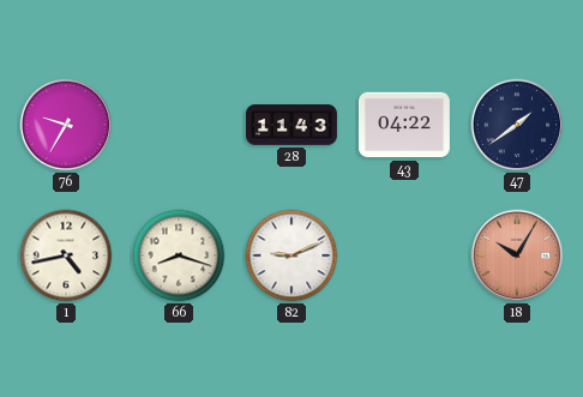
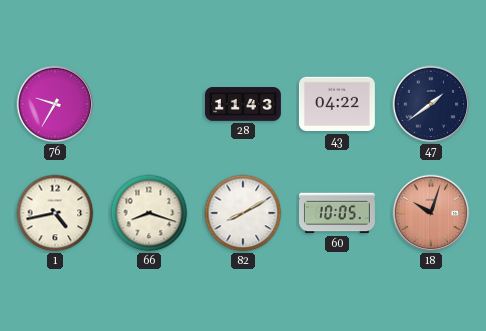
82: 9:11 -> 8:10
60: none -> 10:05
18: 10:05 -> 10:03
